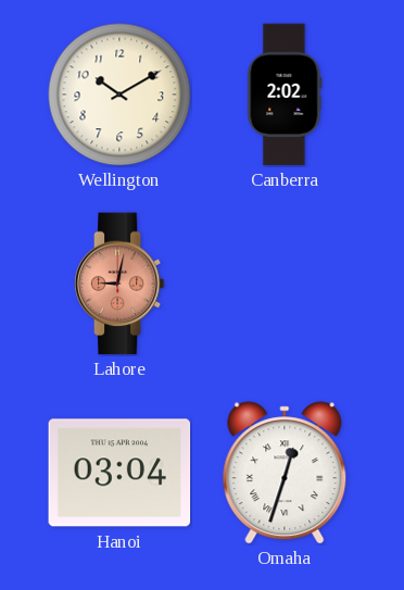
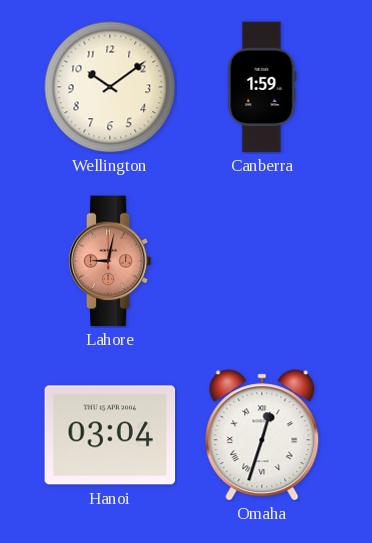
Wellington: 10:10 -> 10:09
Canberra: 2:02 -> 1:59
